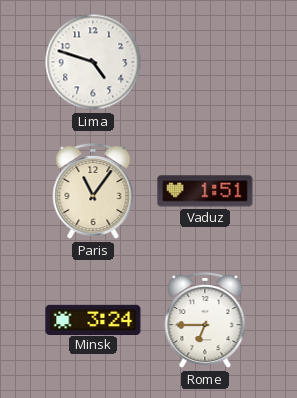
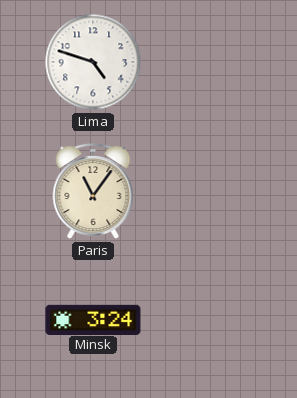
Vaduz: 1:51 -> none
Rome: 6:45 -> none
